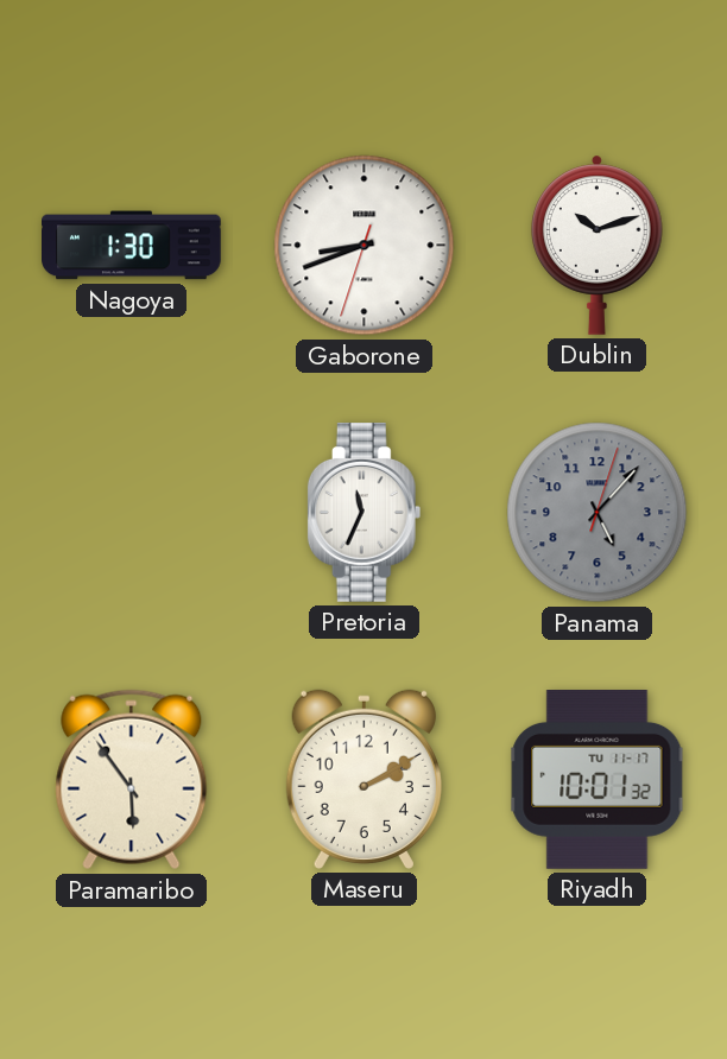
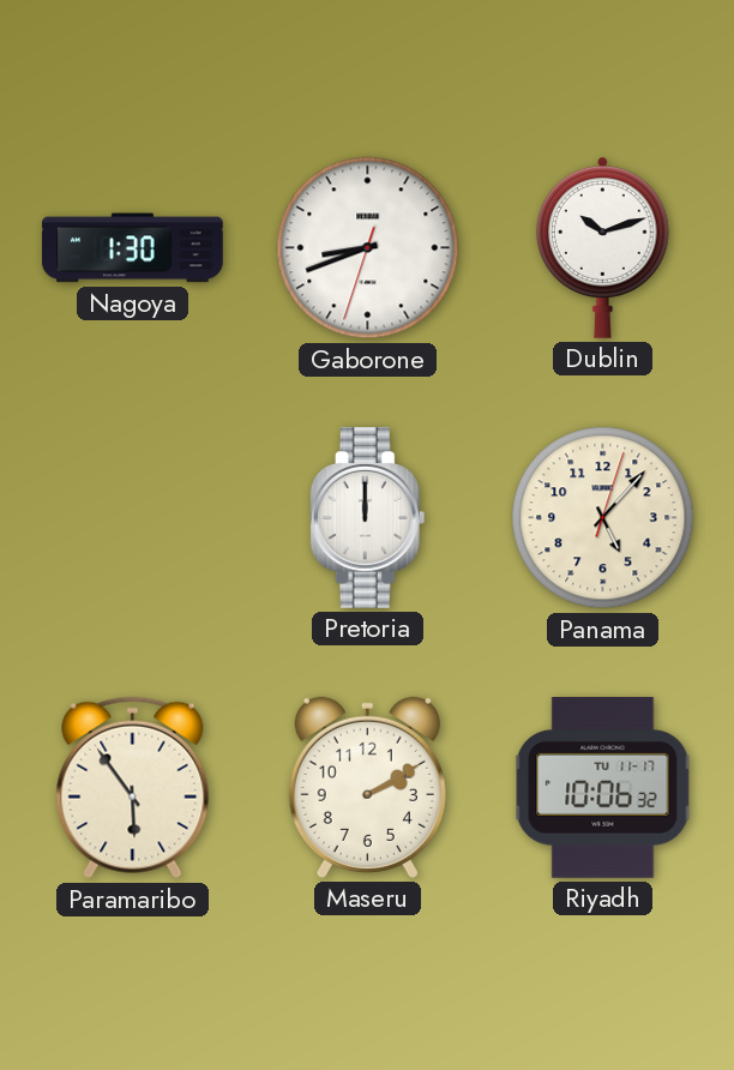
Pretoria: 11:34 -> 12:00
Panama dial: grey -> cream
Riyadh: 10:01 -> 10:06
